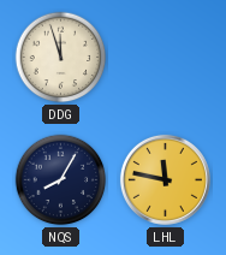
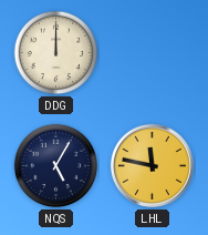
DDG: 11:57 -> 12:00
NQS: 8:05 -> 5:05
